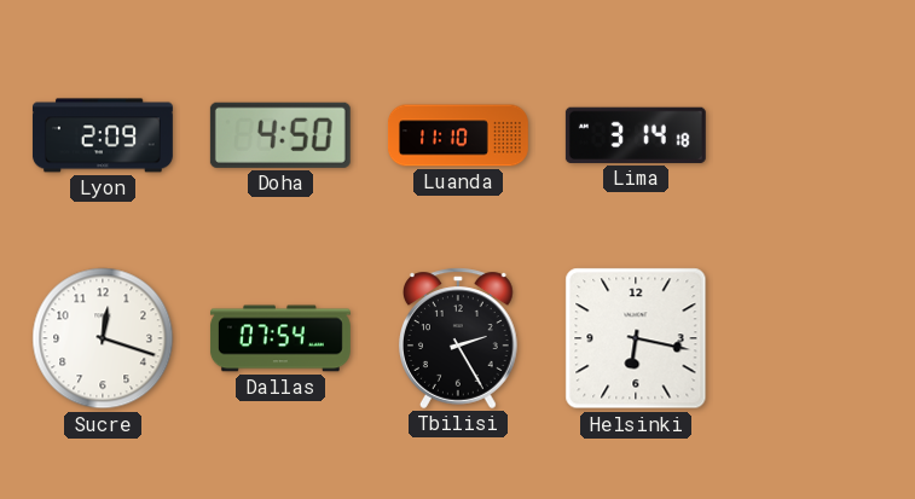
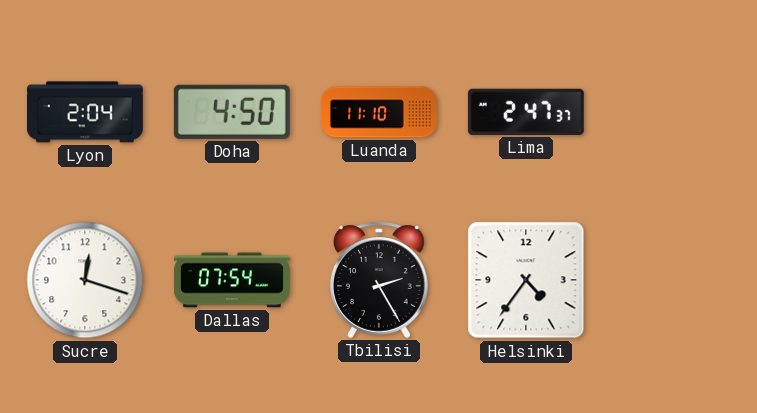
Lyon: 2:09 -> 2:04
Lima: 3:14 -> 2:47
Helsinki: 6:17 -> 4:36
